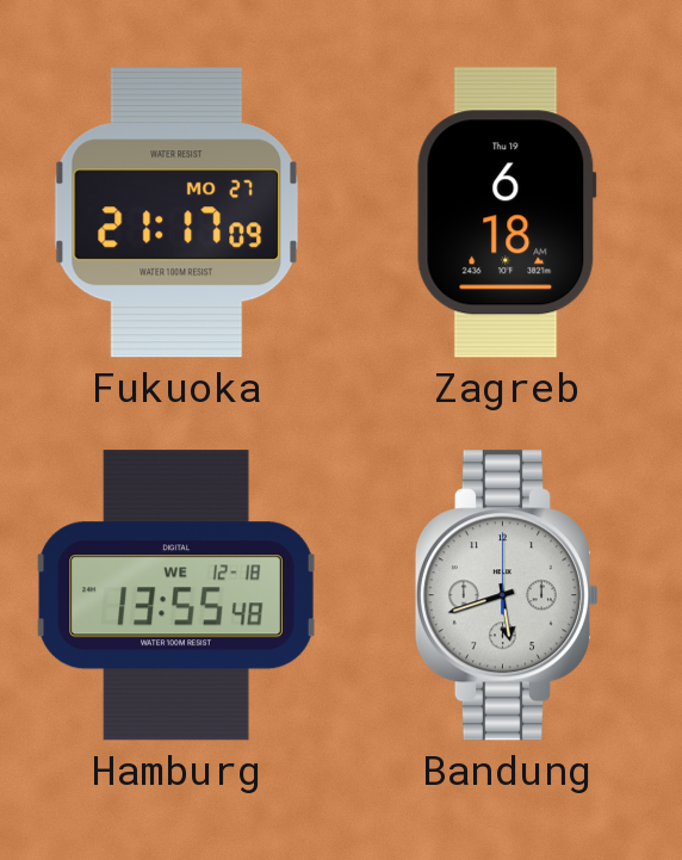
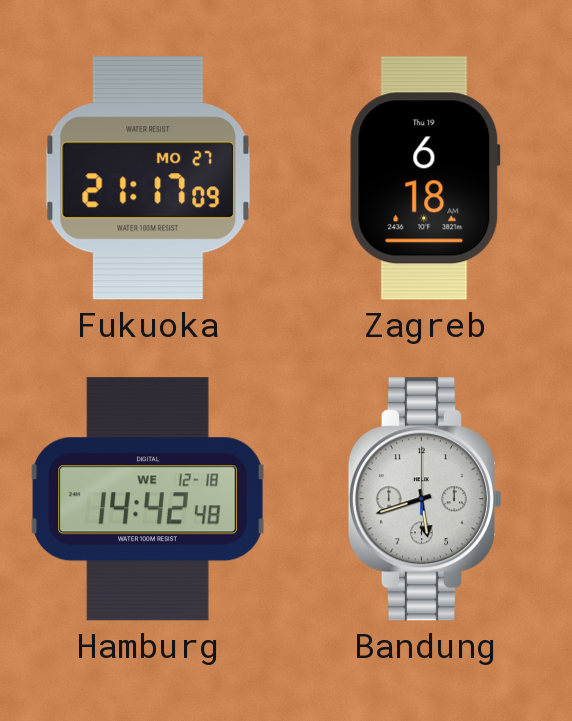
Hamburg: 13:55 -> 14:42
